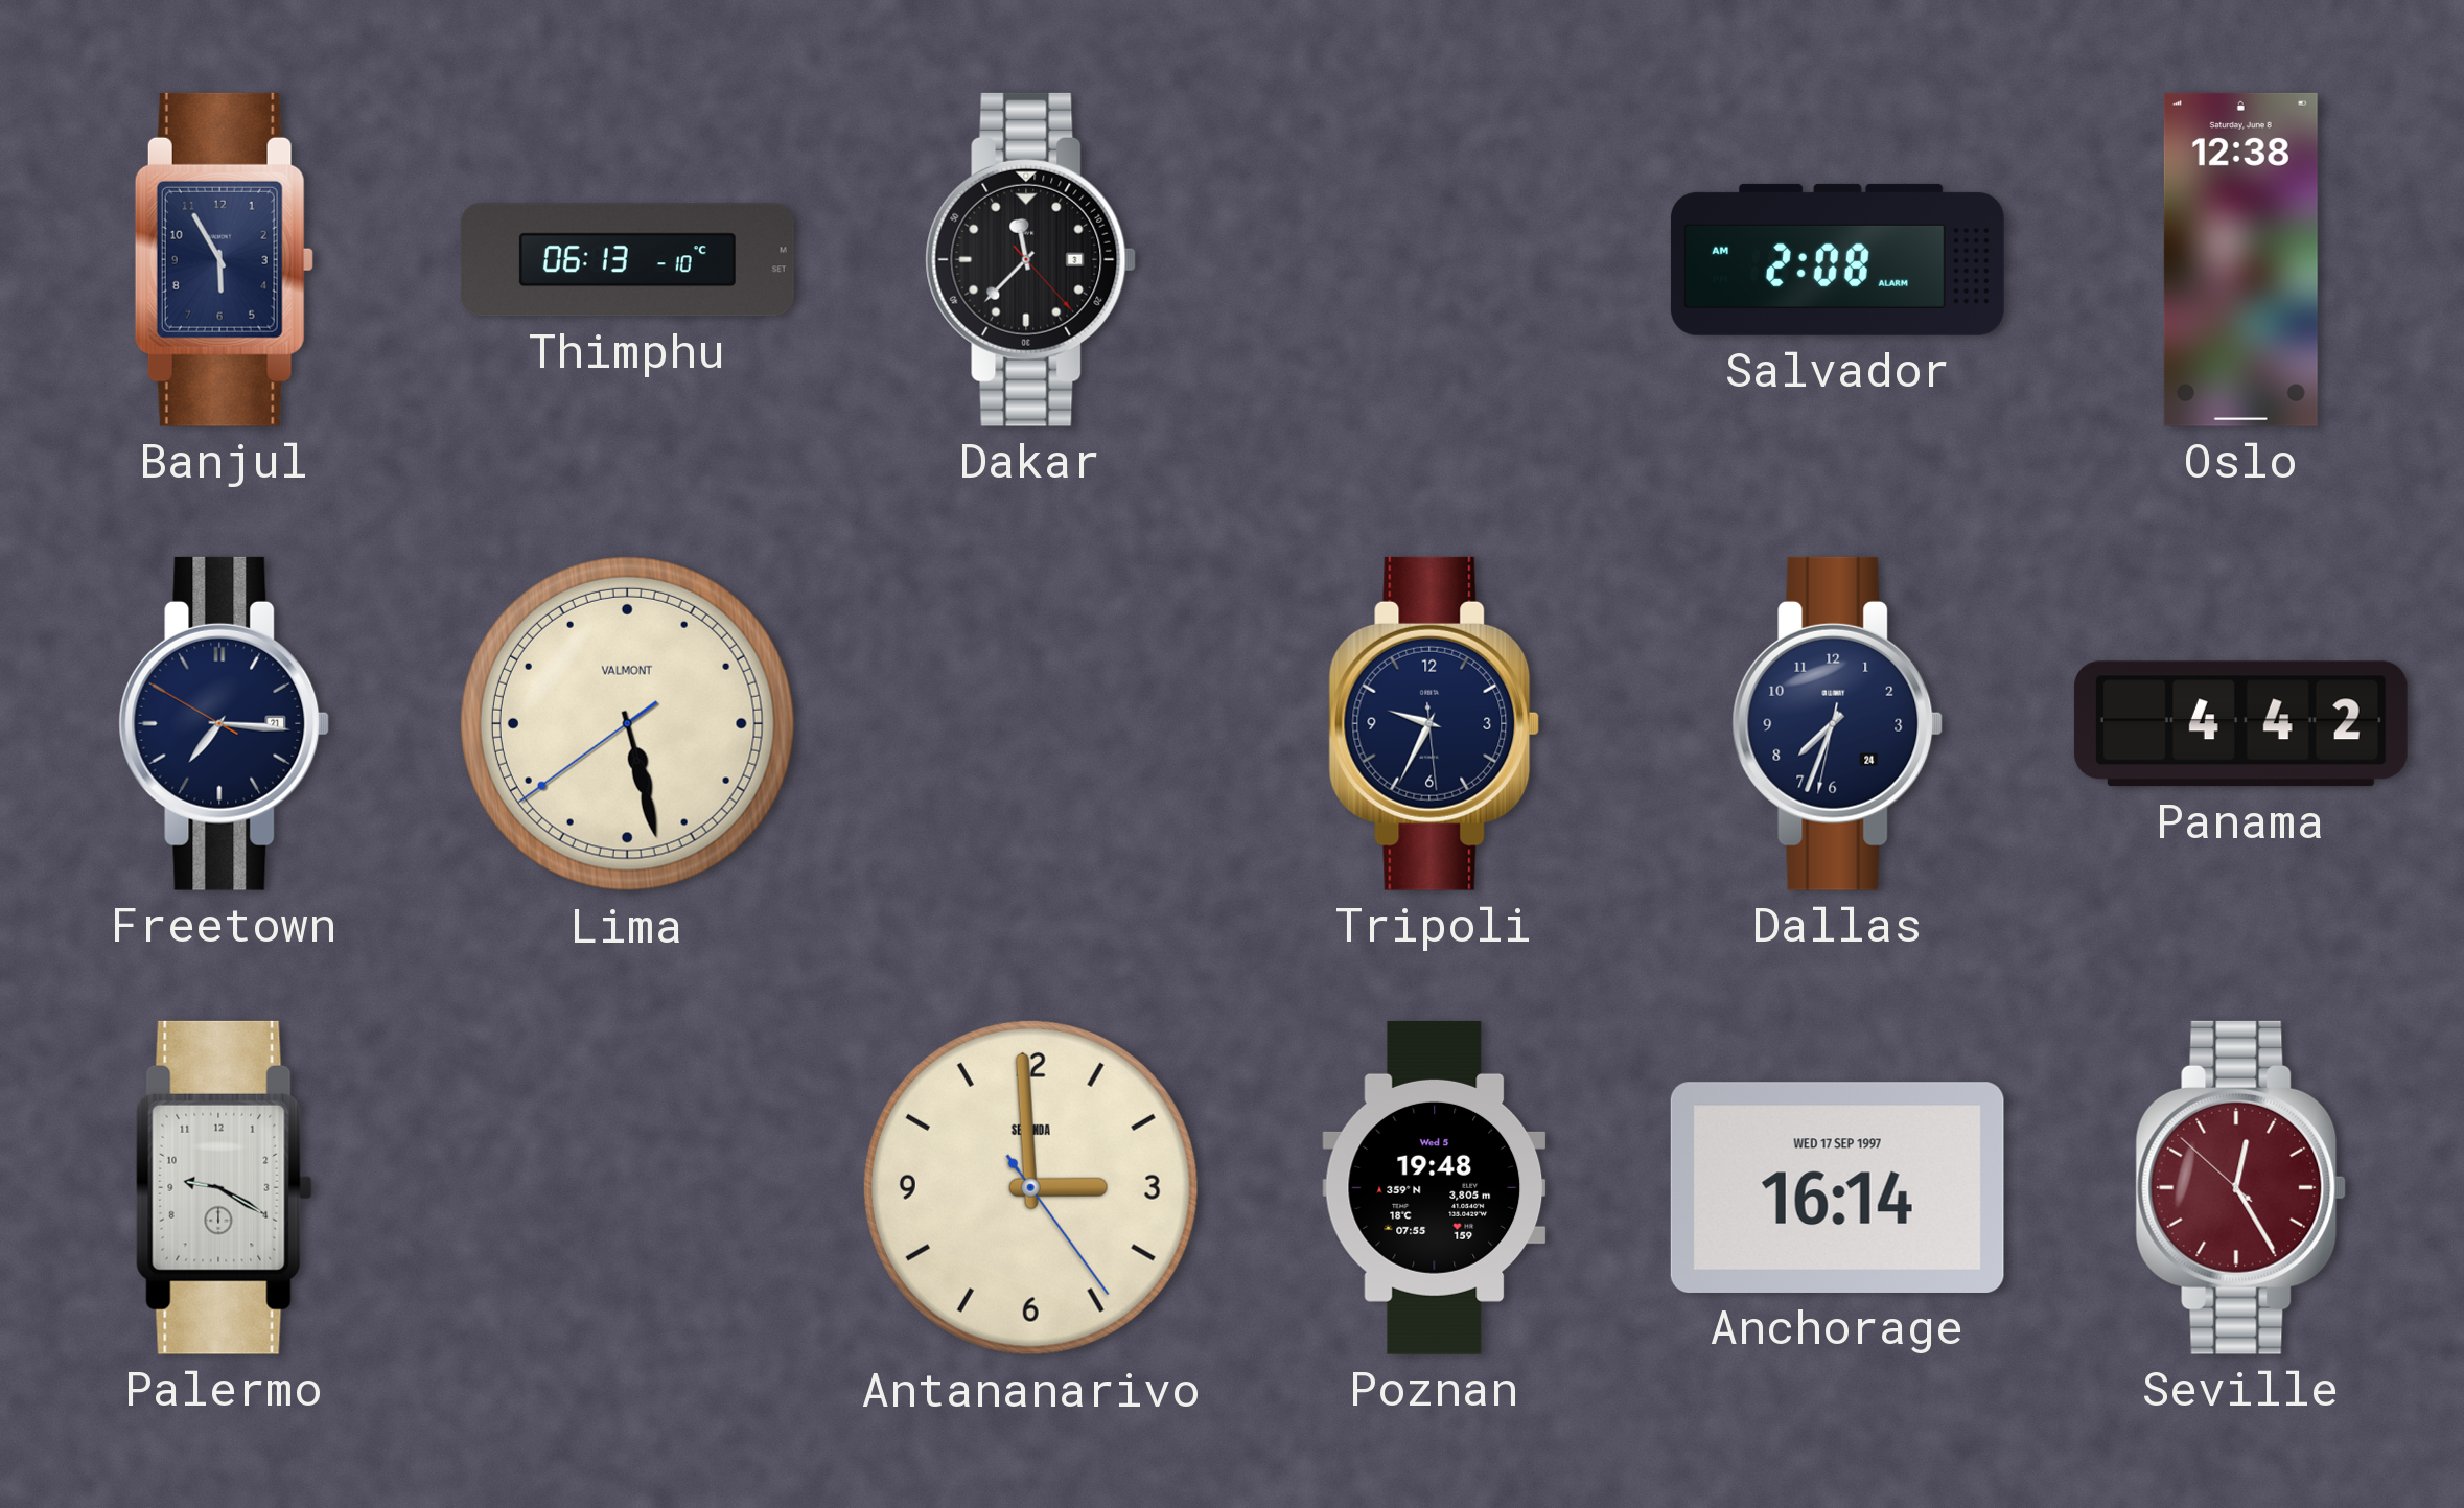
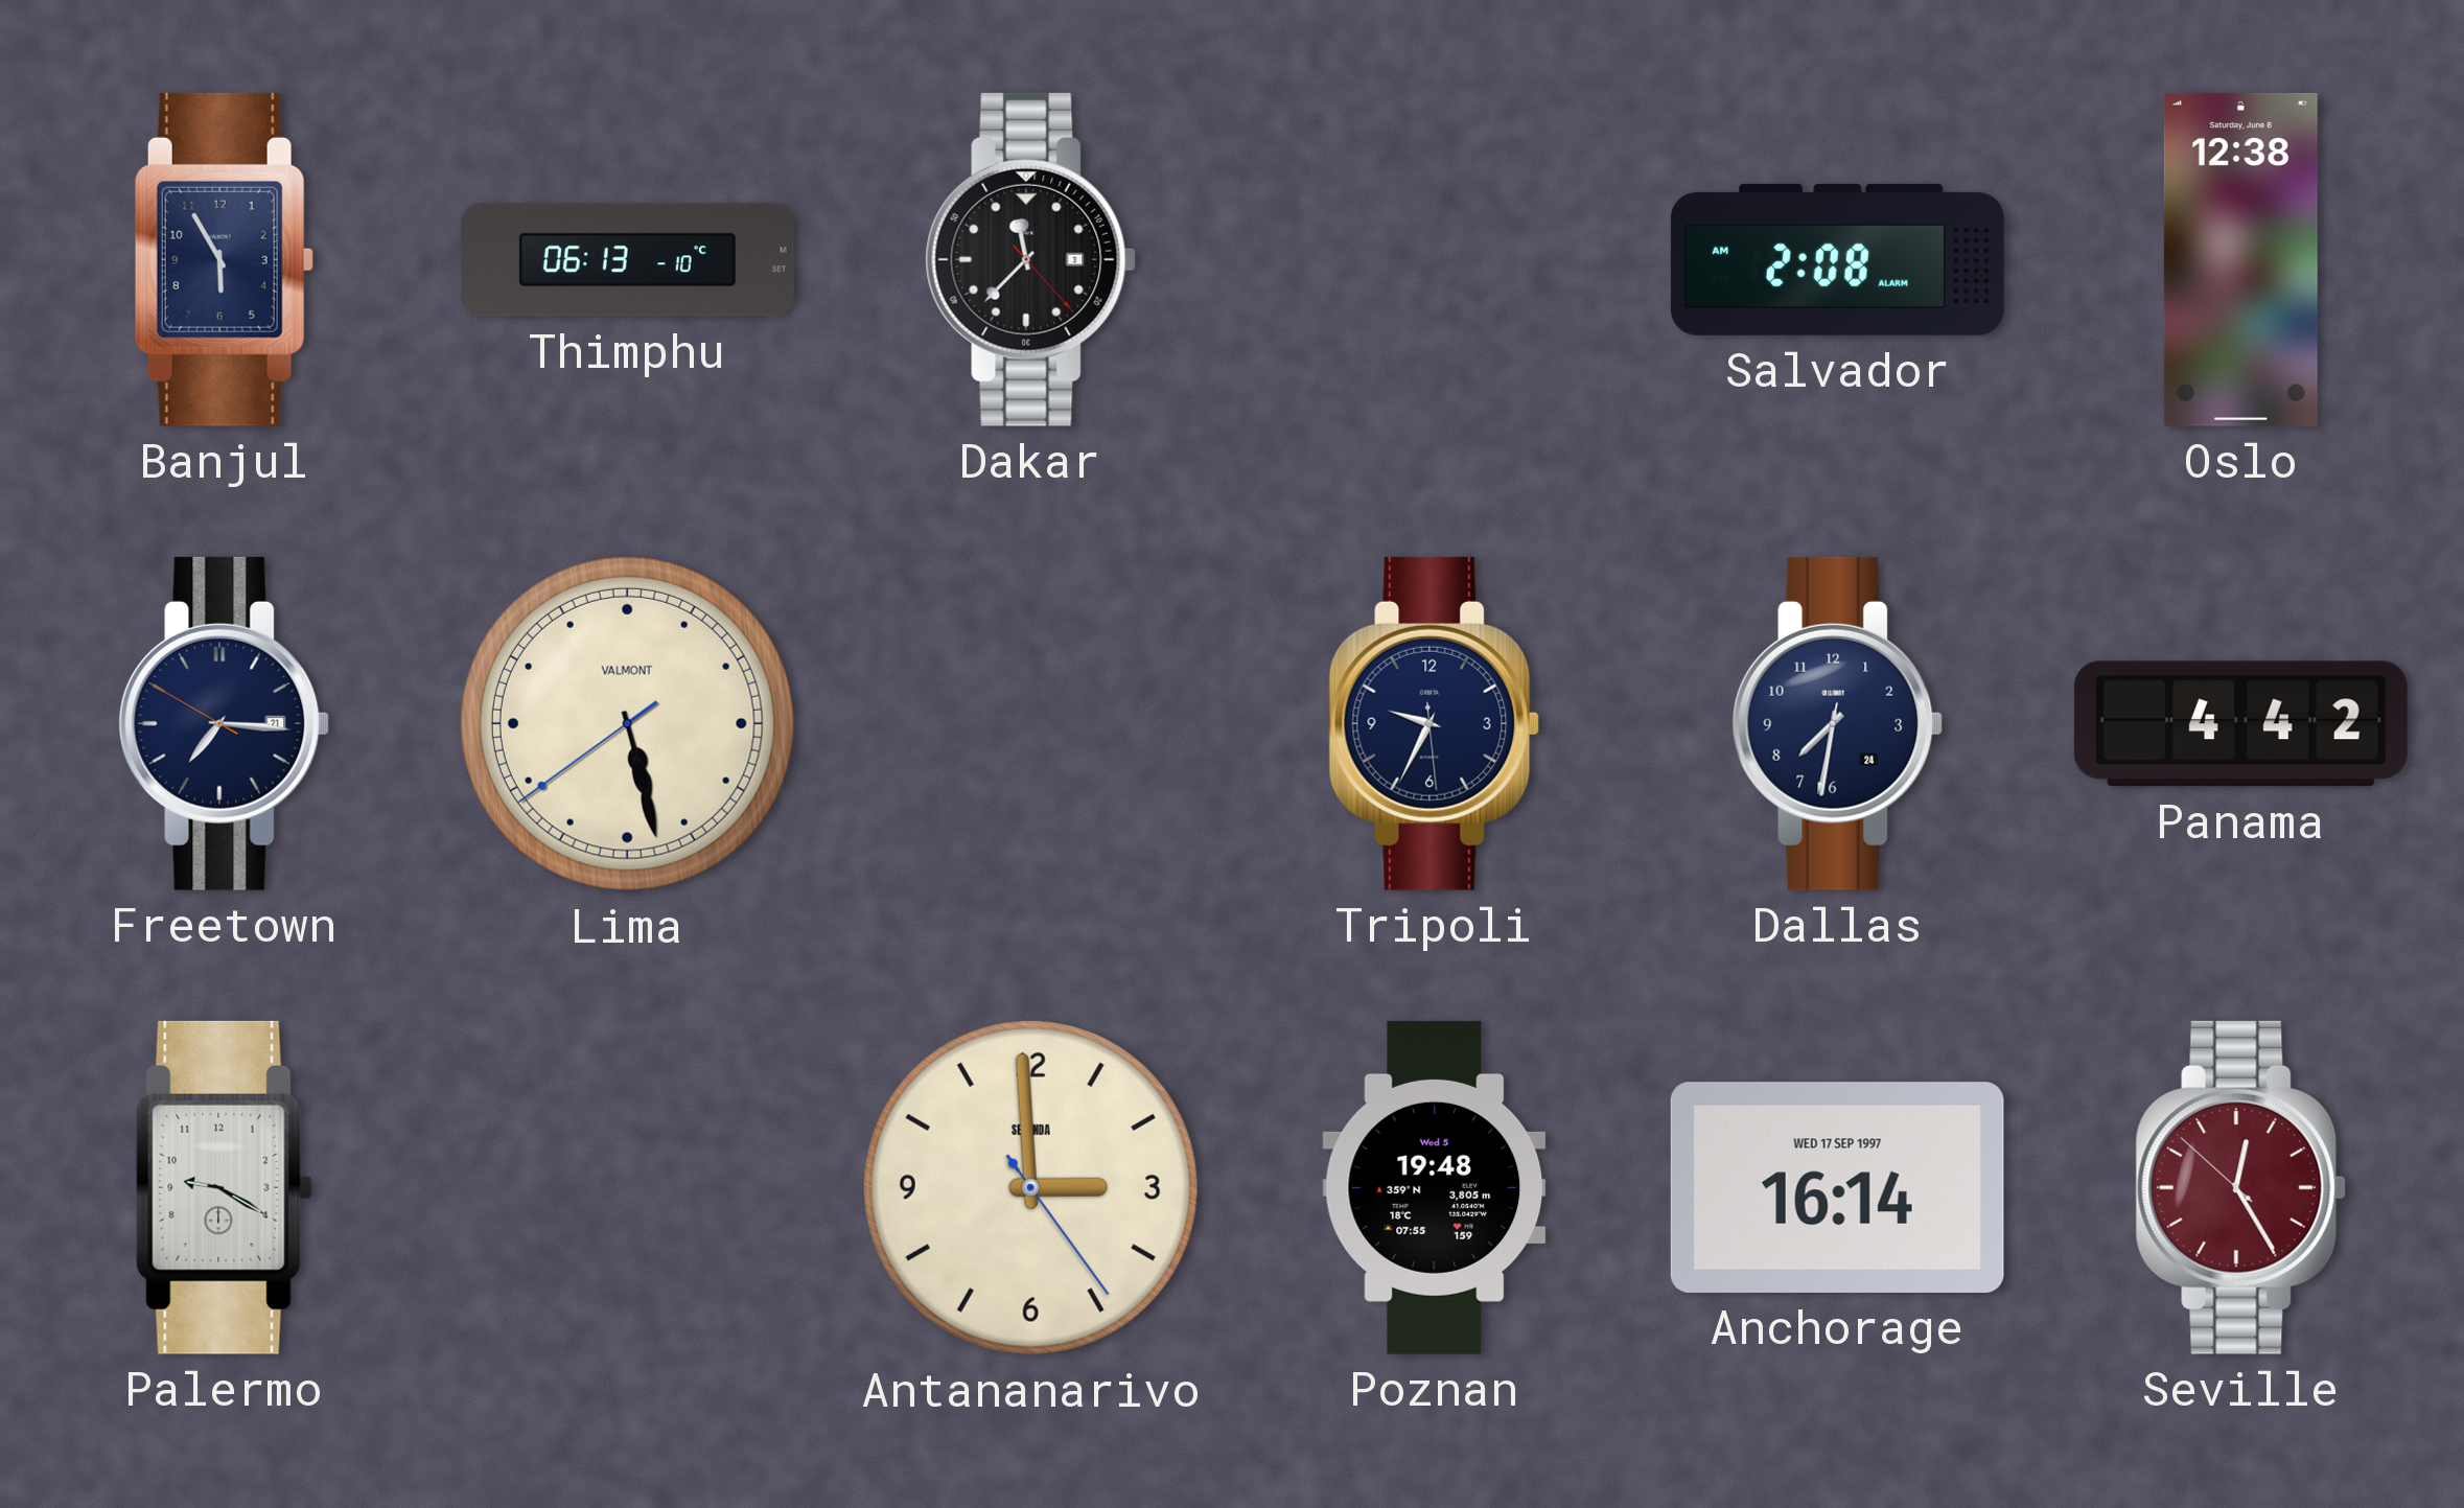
Dallas: 7:33 -> 7:31
